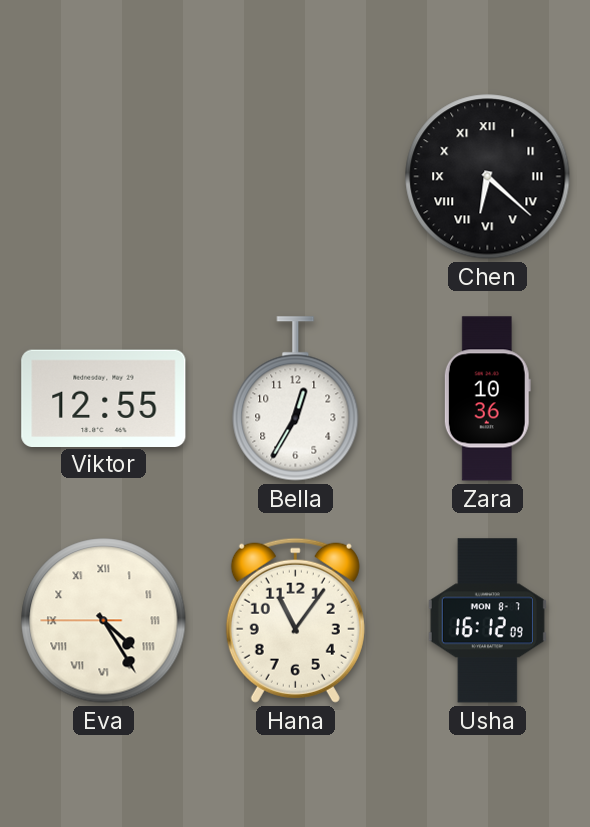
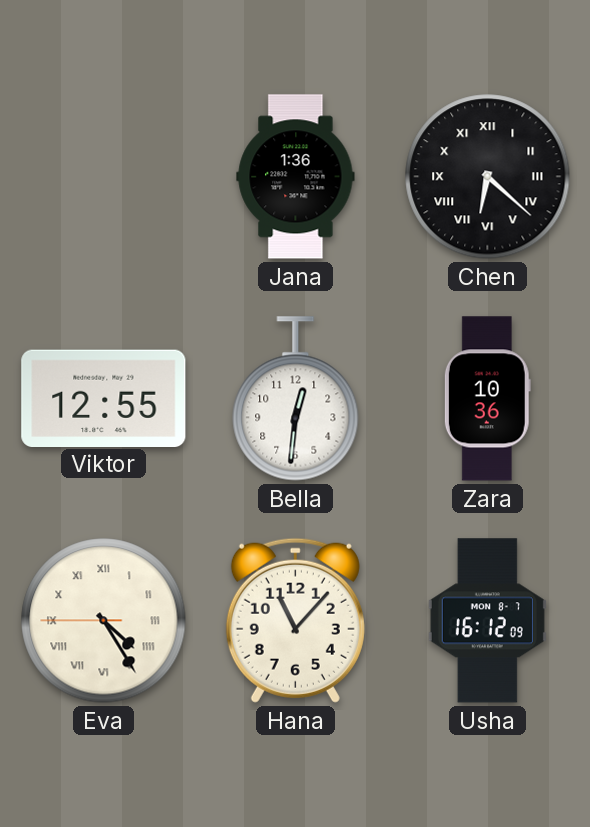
Jana: none -> 1:36
Bella: 12:35 -> 12:31
Hana: 11:06 -> 11:07
